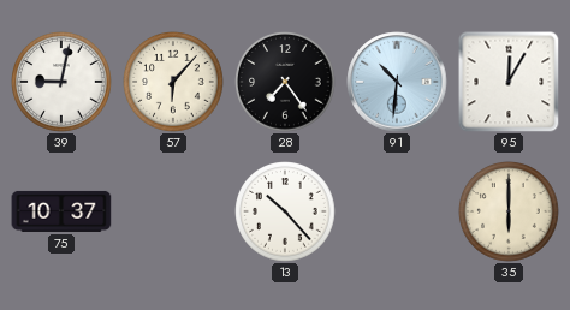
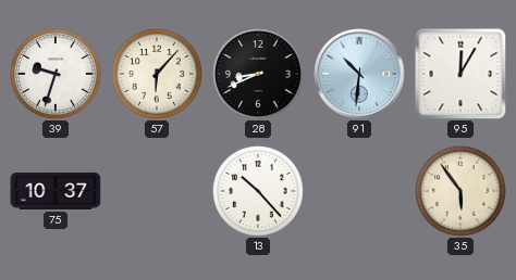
39: 9:02 -> 9:33
28: 7:24 -> 8:41
35: 6:00 -> 5:54
